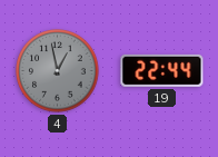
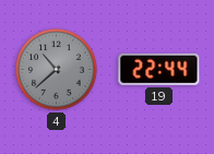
4: 12:58 -> 10:38
